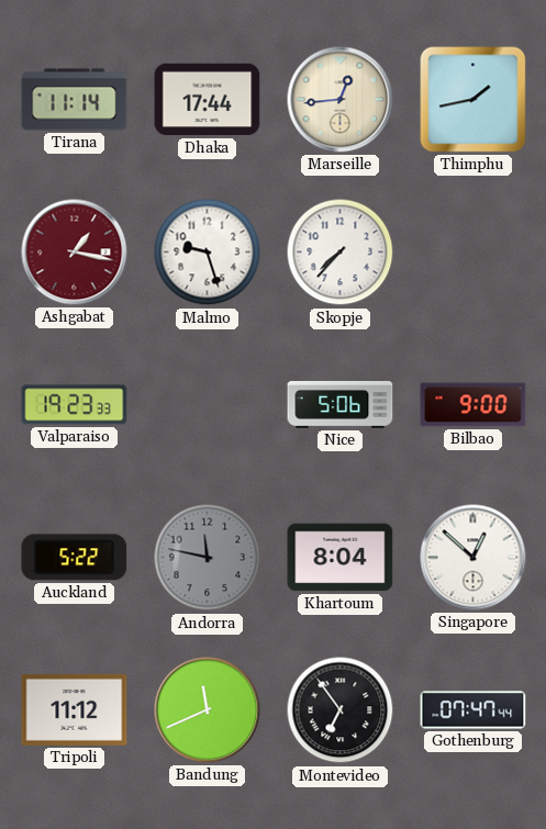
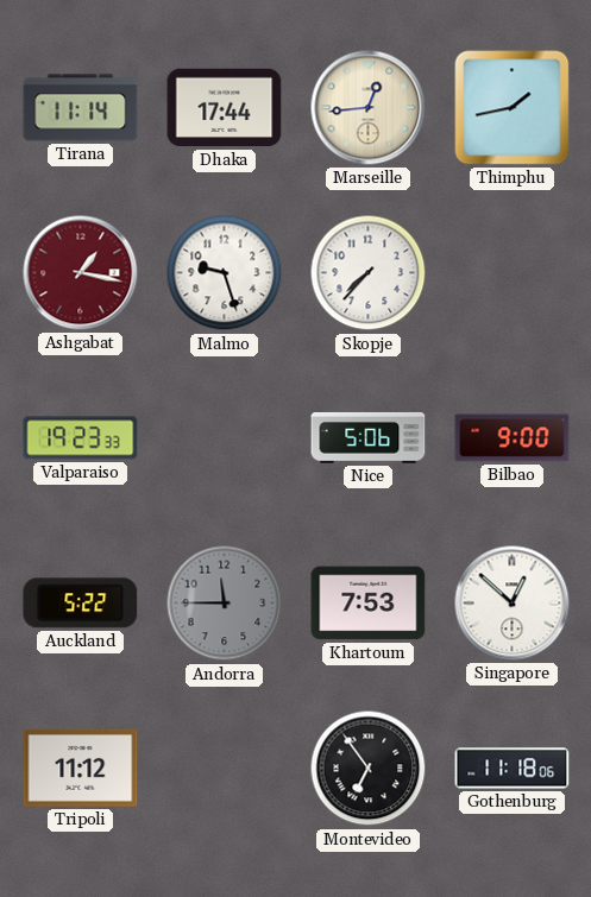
Andorra: 11:47 -> 11:45
Khartoum: 8:04 -> 7:53
Bandung: 11:41 -> none
Gothenburg: 07:47 -> 11:18
